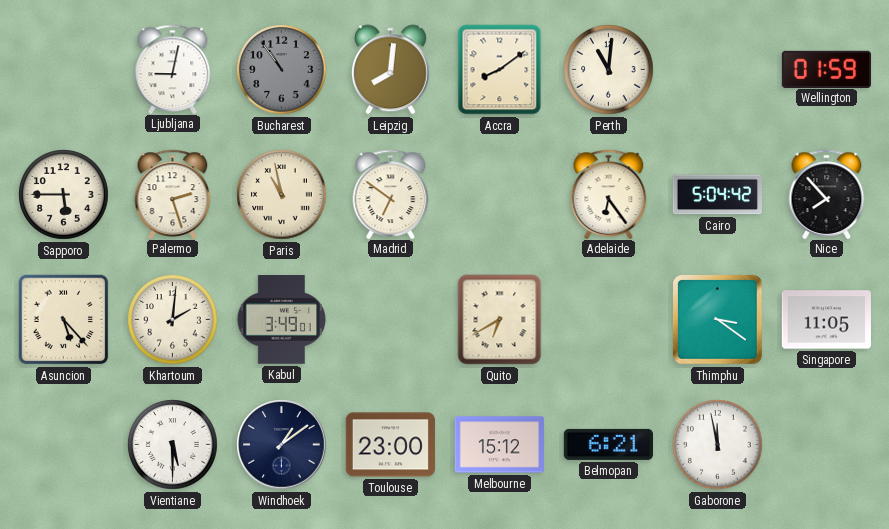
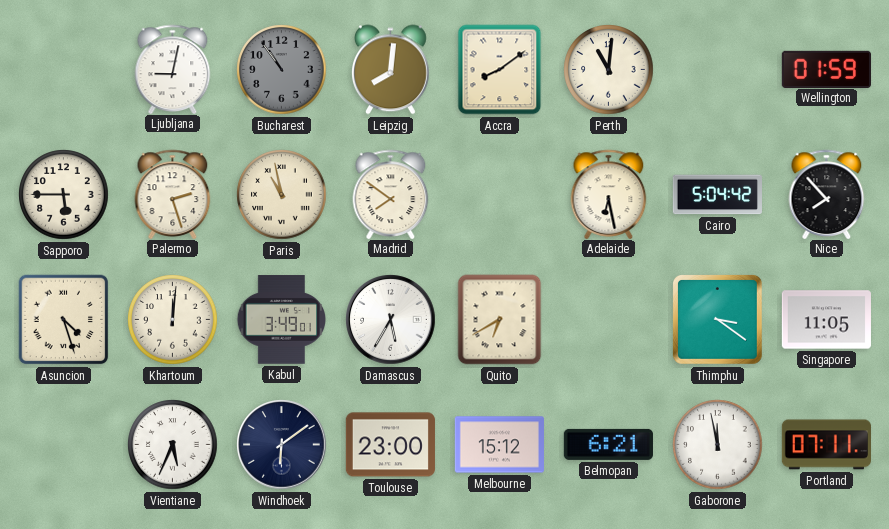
Madrid: 6:51 -> 7:51
Adelaide: 6:24 -> 6:28
Asuncion: 5:23 -> 4:27
Khartoum: 2:01 -> 12:01
Damascus: none -> 5:35
Vientiane: 5:30 -> 5:34
Windhoek: 1:09 -> 6:09
Portland: none -> 07:11
